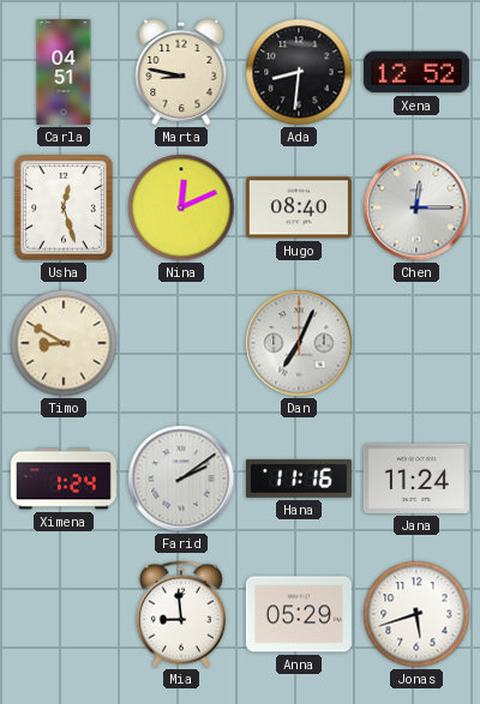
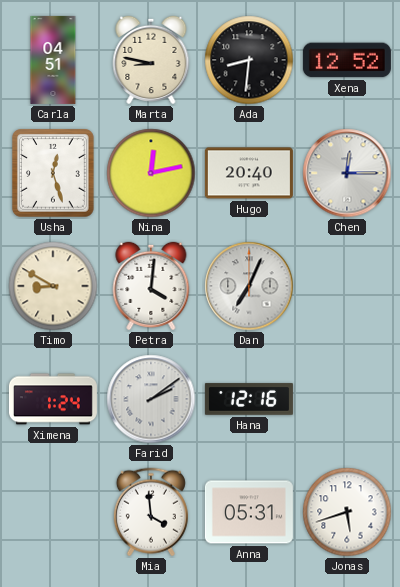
Nina: 12:11 -> 12:13
Hugo: 08:40 -> 20:40
Petra: none -> 4:01
Hana: 11:16 -> 12:16
Jana: 11:24 -> none
Mia: 8:59 -> 3:59
Anna: 05:29 -> 05:31
